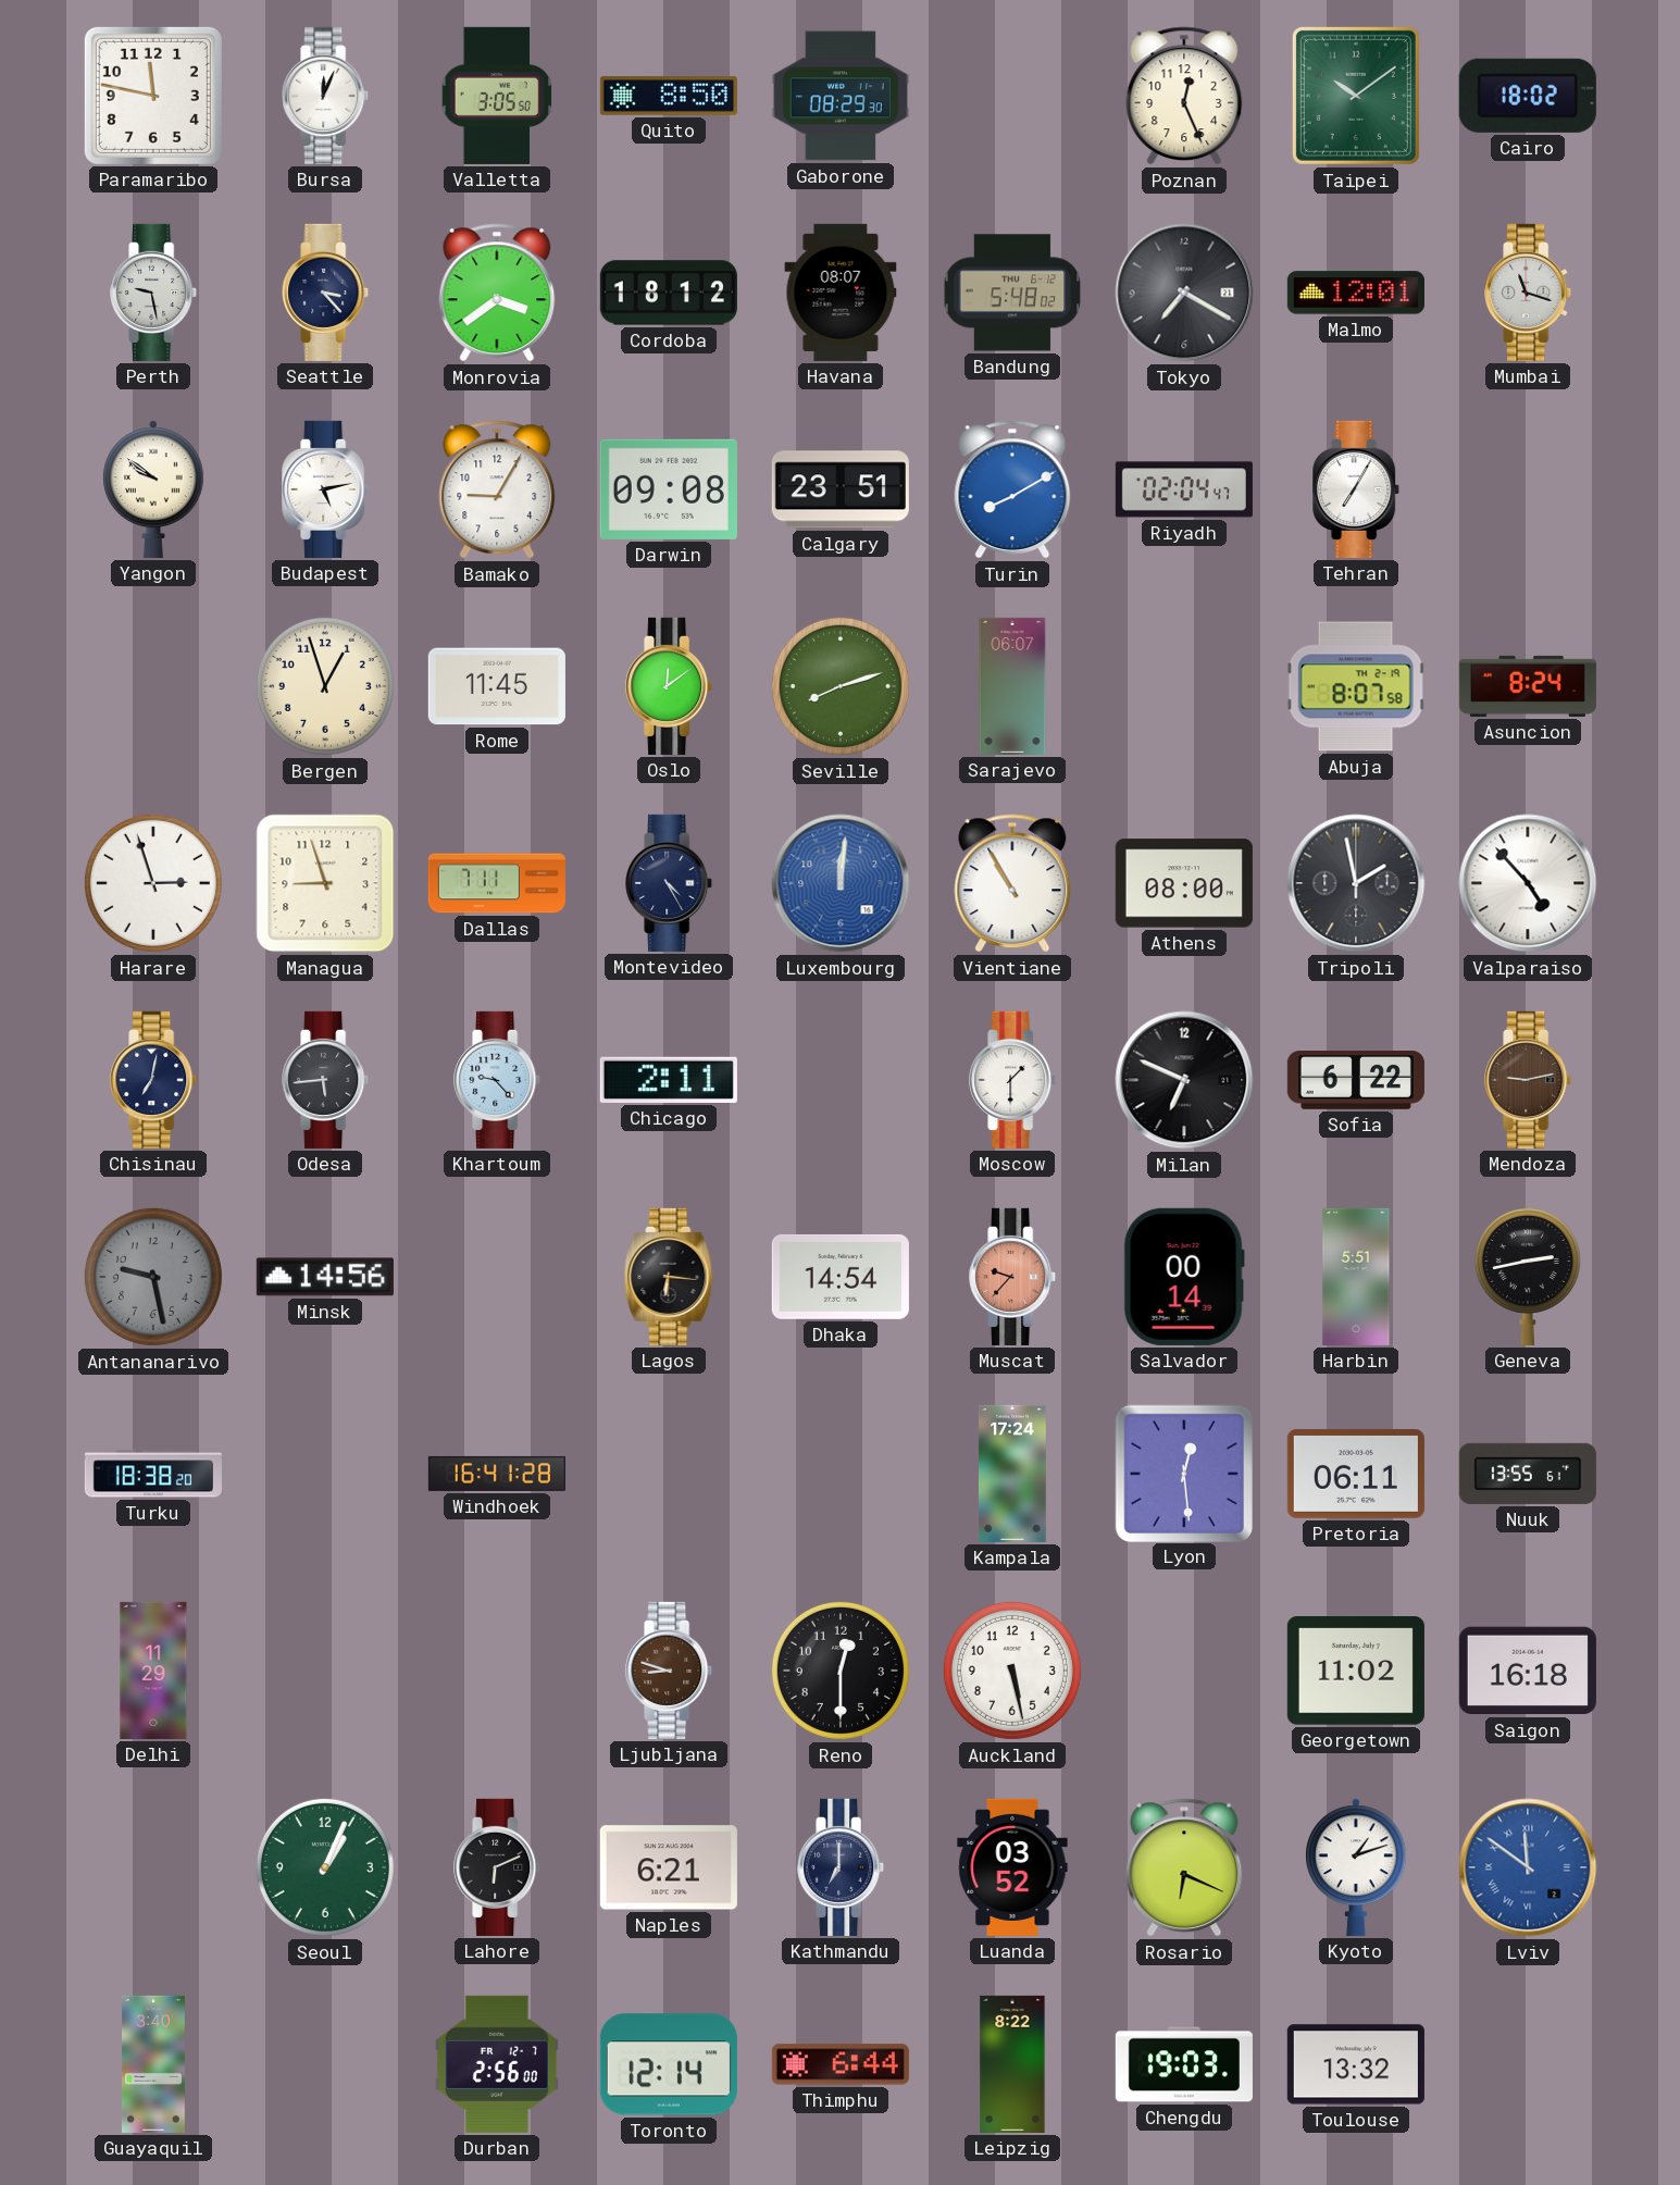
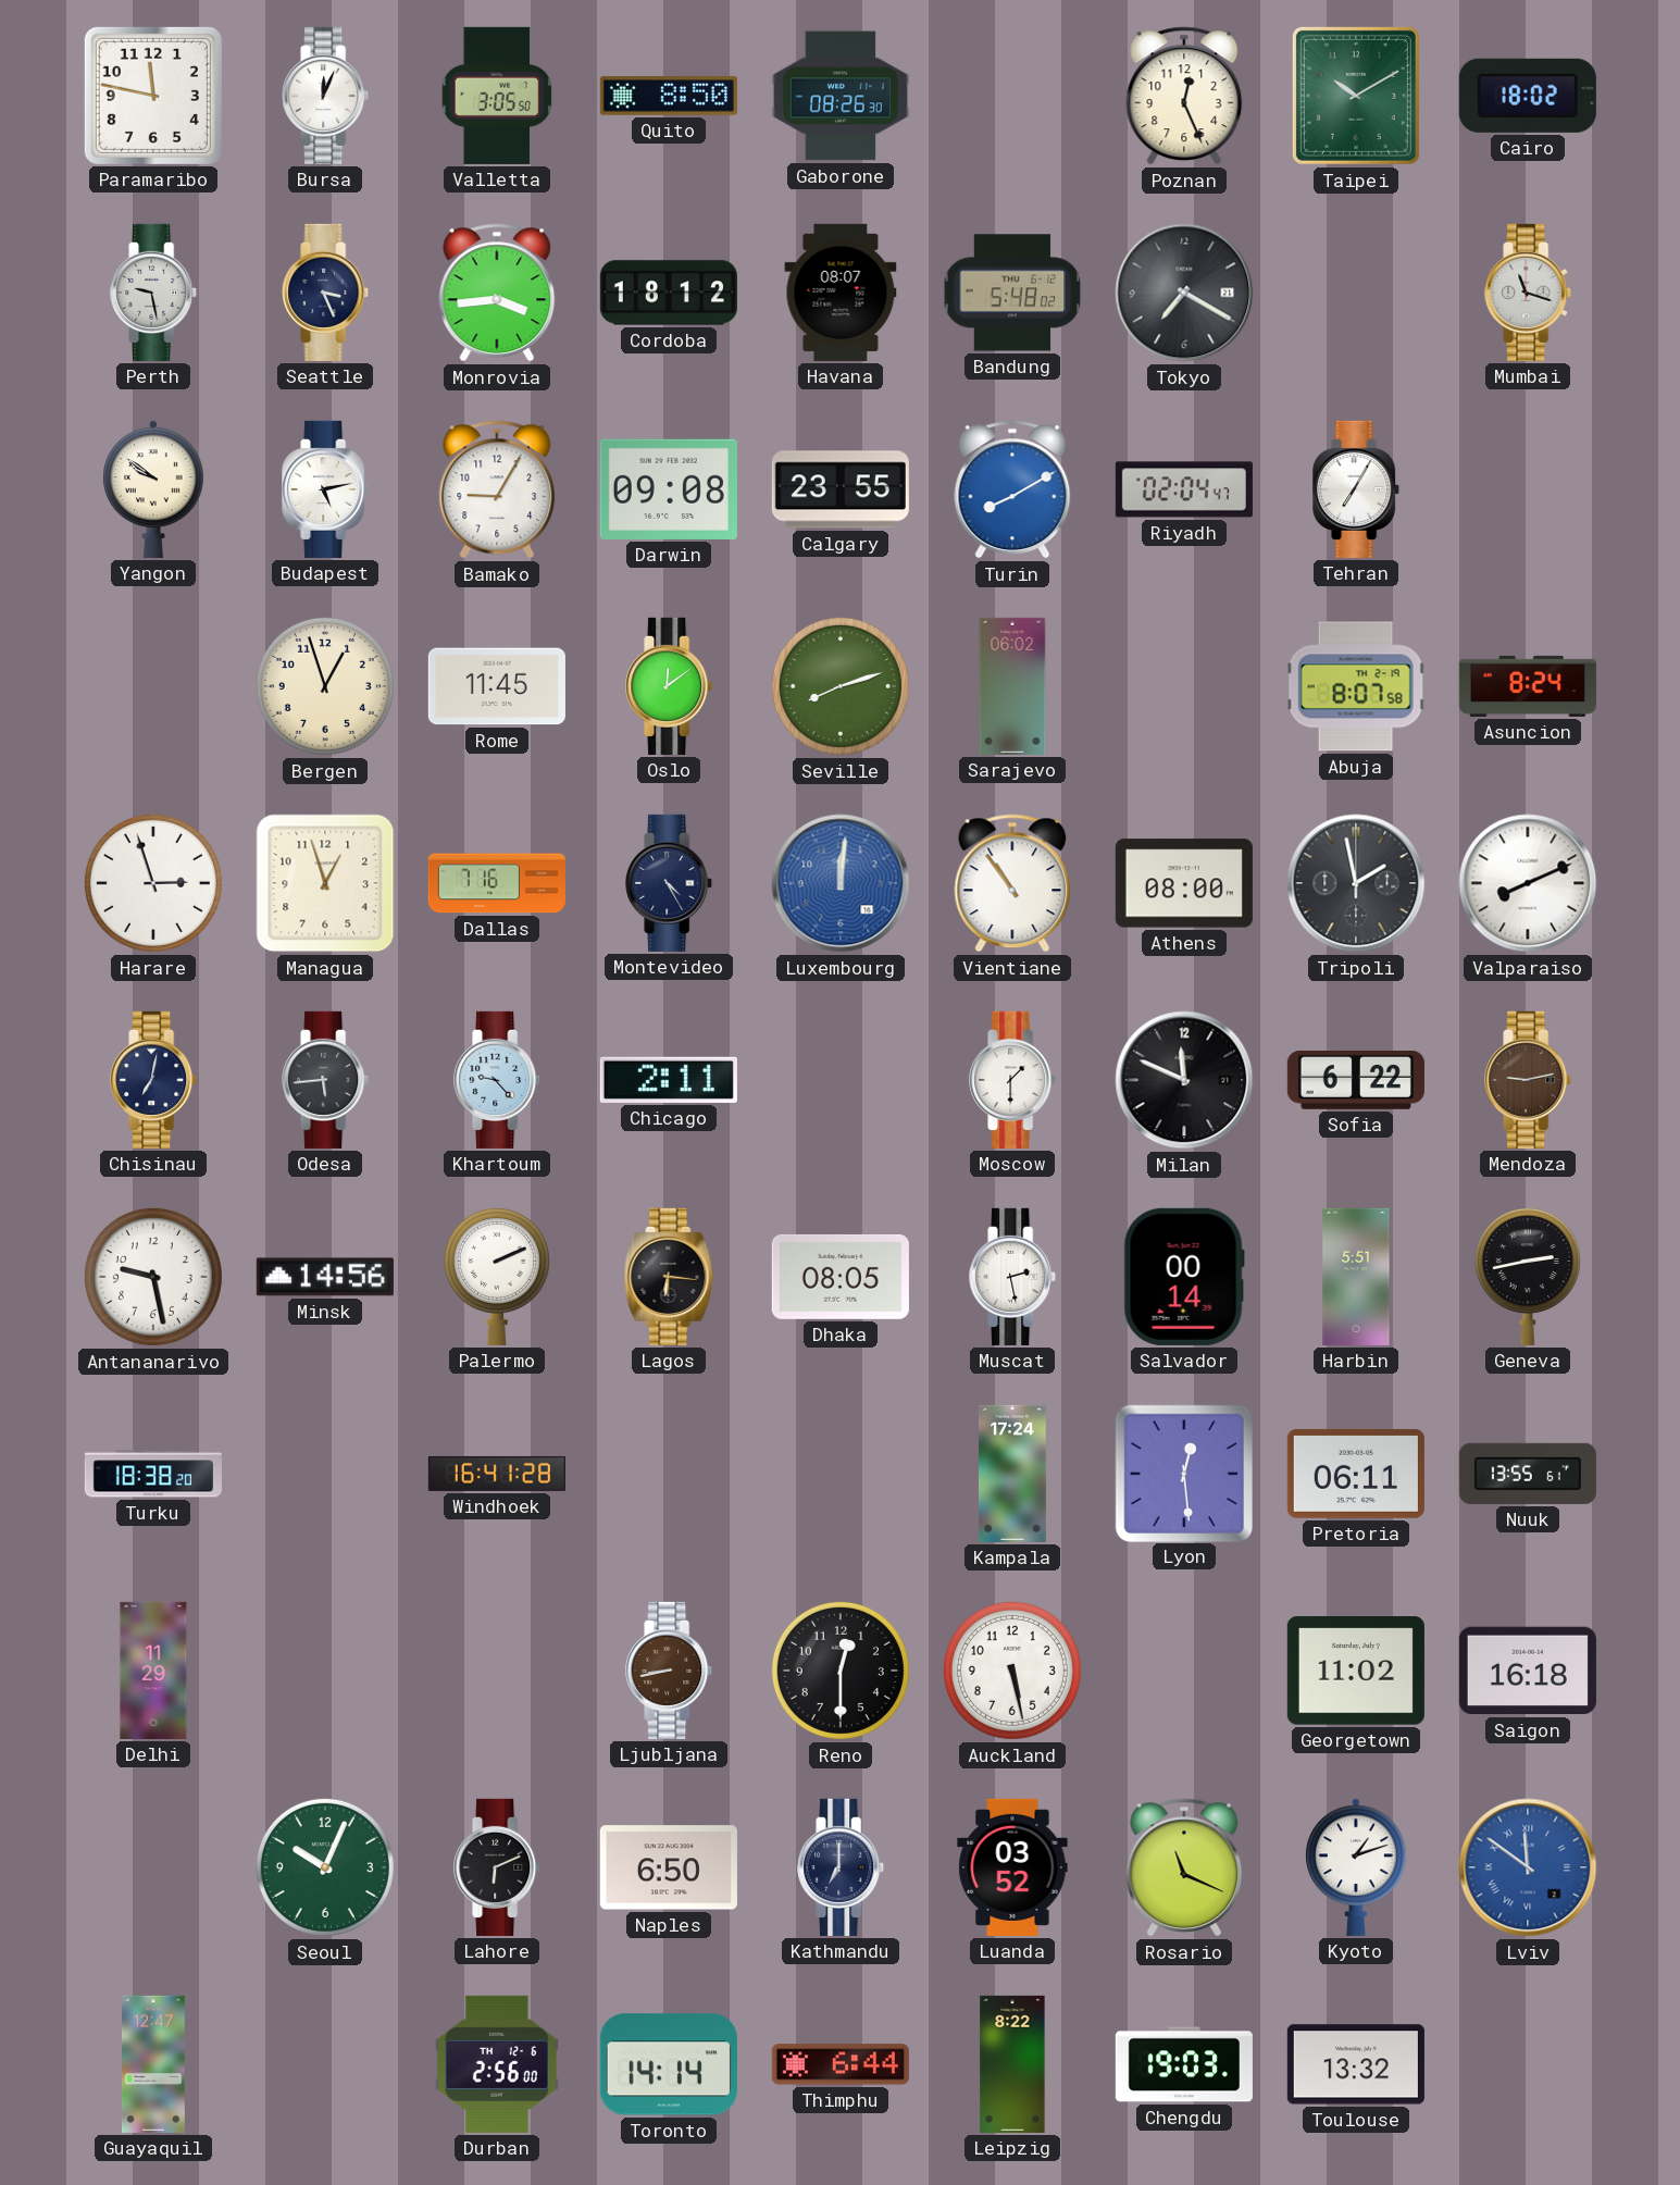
Gaborone: 08:29 -> 08:26
Taipei: 10:09 -> 10:10
Seattle: 3:23 -> 3:26
Monrovia: 3:39 -> 3:44
Malmo: 12:01 -> none
Calgary: 23:51 -> 23:55
Sarajevo: 06:07 -> 06:02
Managua: 8:57 -> 12:57
Dallas: 7:11 -> 7:16
Vientiane: 10:55 -> 10:54
Valparaiso: 4:53 -> 8:11
Milan: 6:49 -> 11:49
Antananarivo dial: grey -> white
Palermo: none -> 2:11
Dhaka: 14:54 -> 08:05
Muscat: 9:37 -> 2:28
Muscat dial: salmon -> white
Ljubljana: 8:48 -> 8:43
Seoul: 1:04 -> 10:04
Naples: 6:21 -> 6:50
Rosario: 6:19 -> 11:19
Guayaquil: 3:40 -> 12:47
Durban date: FR 12-7 -> TH 12-6
Toronto: 12:14 -> 14:14
